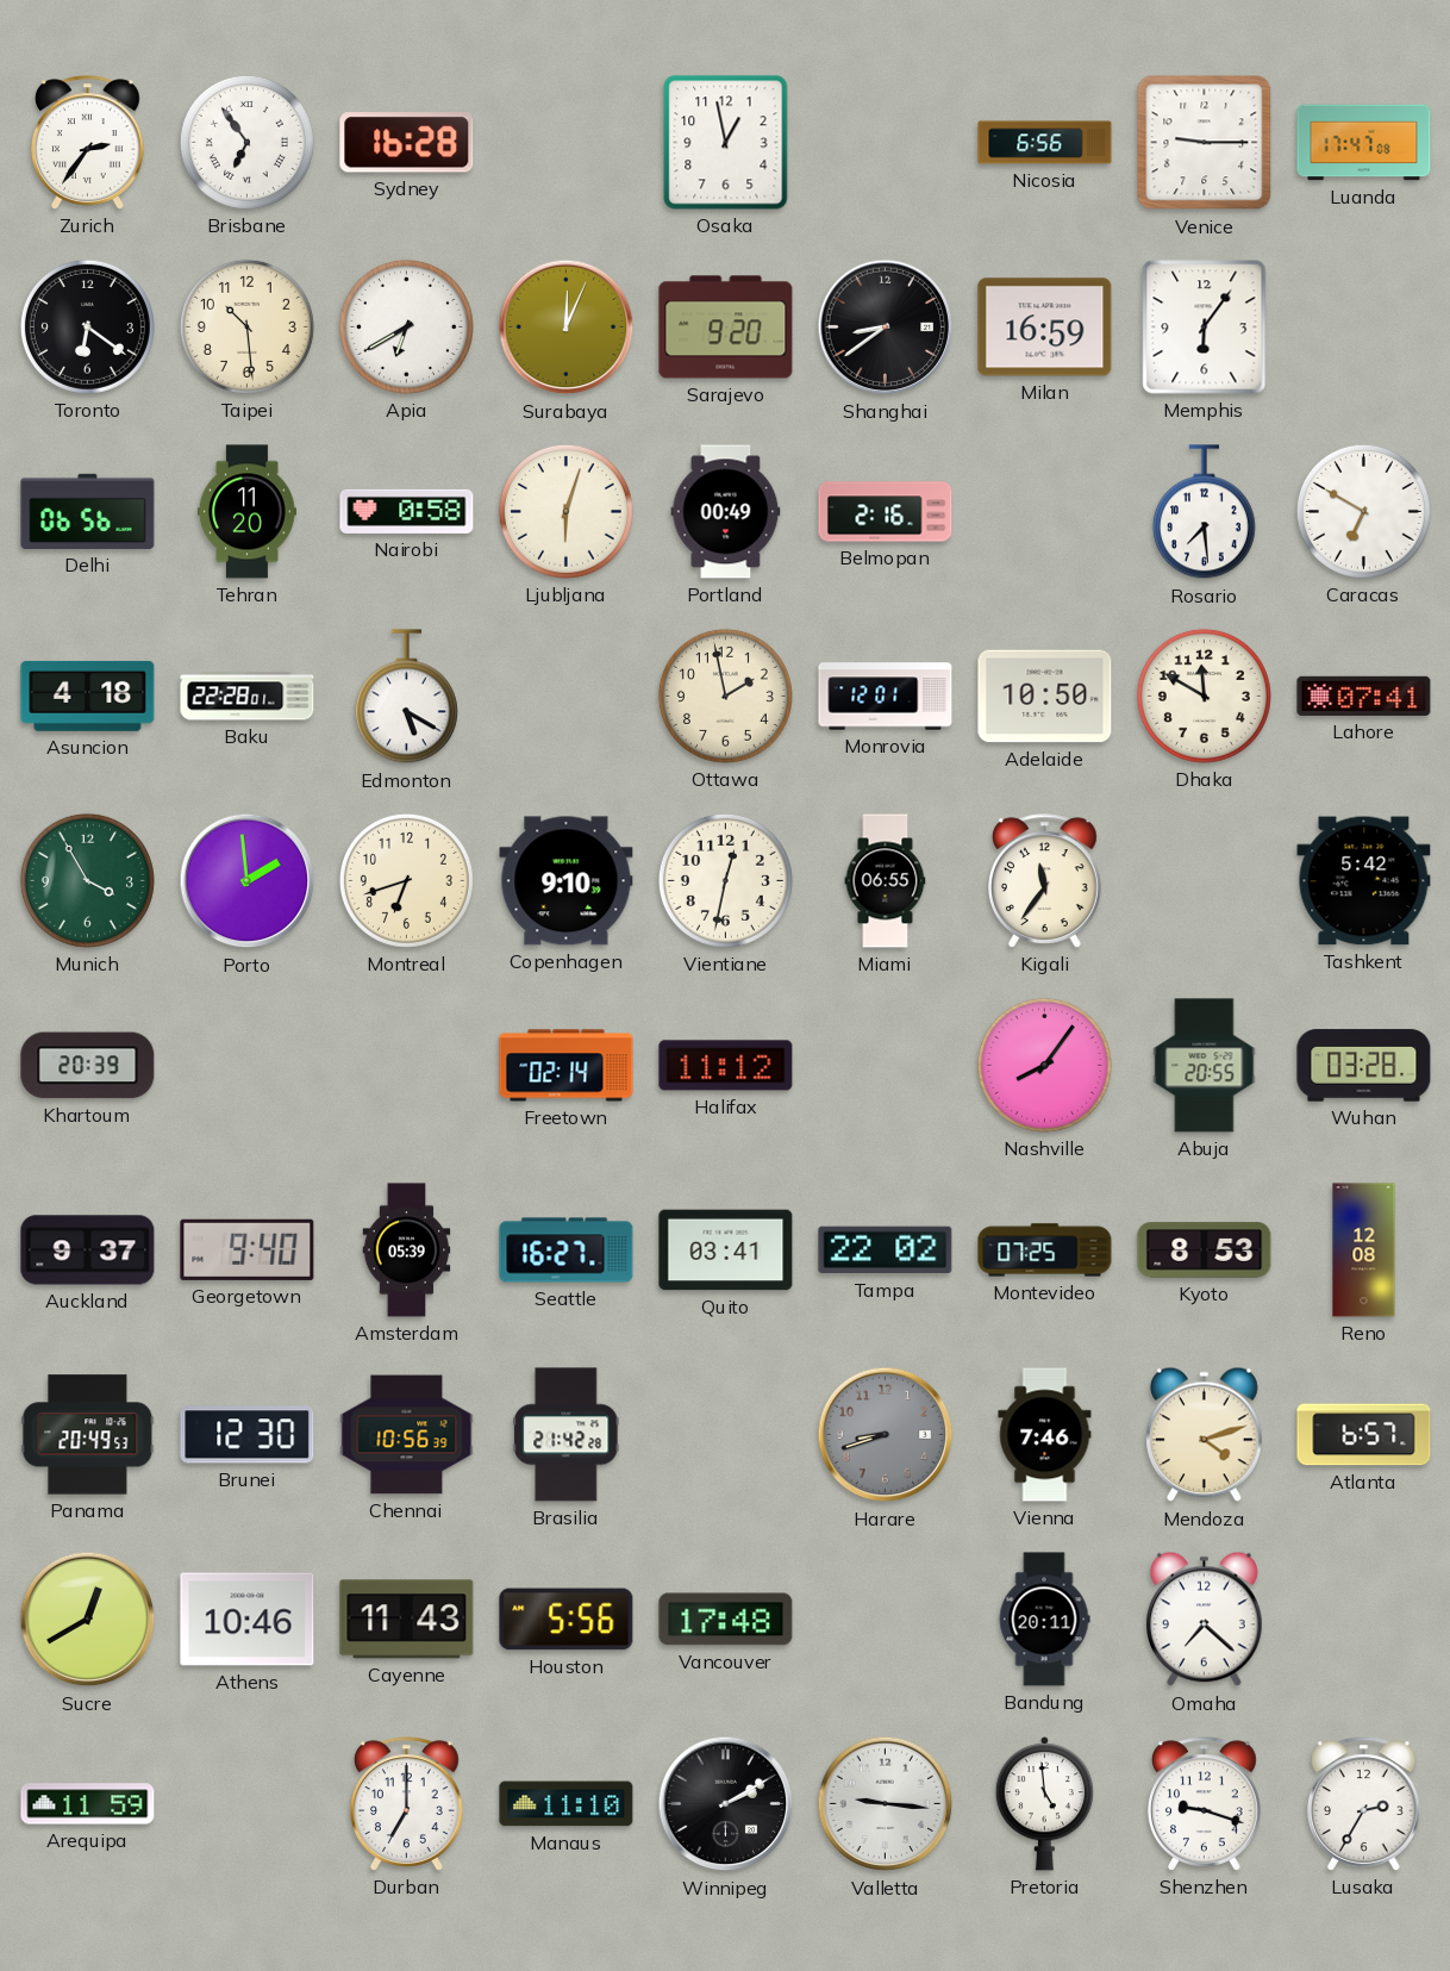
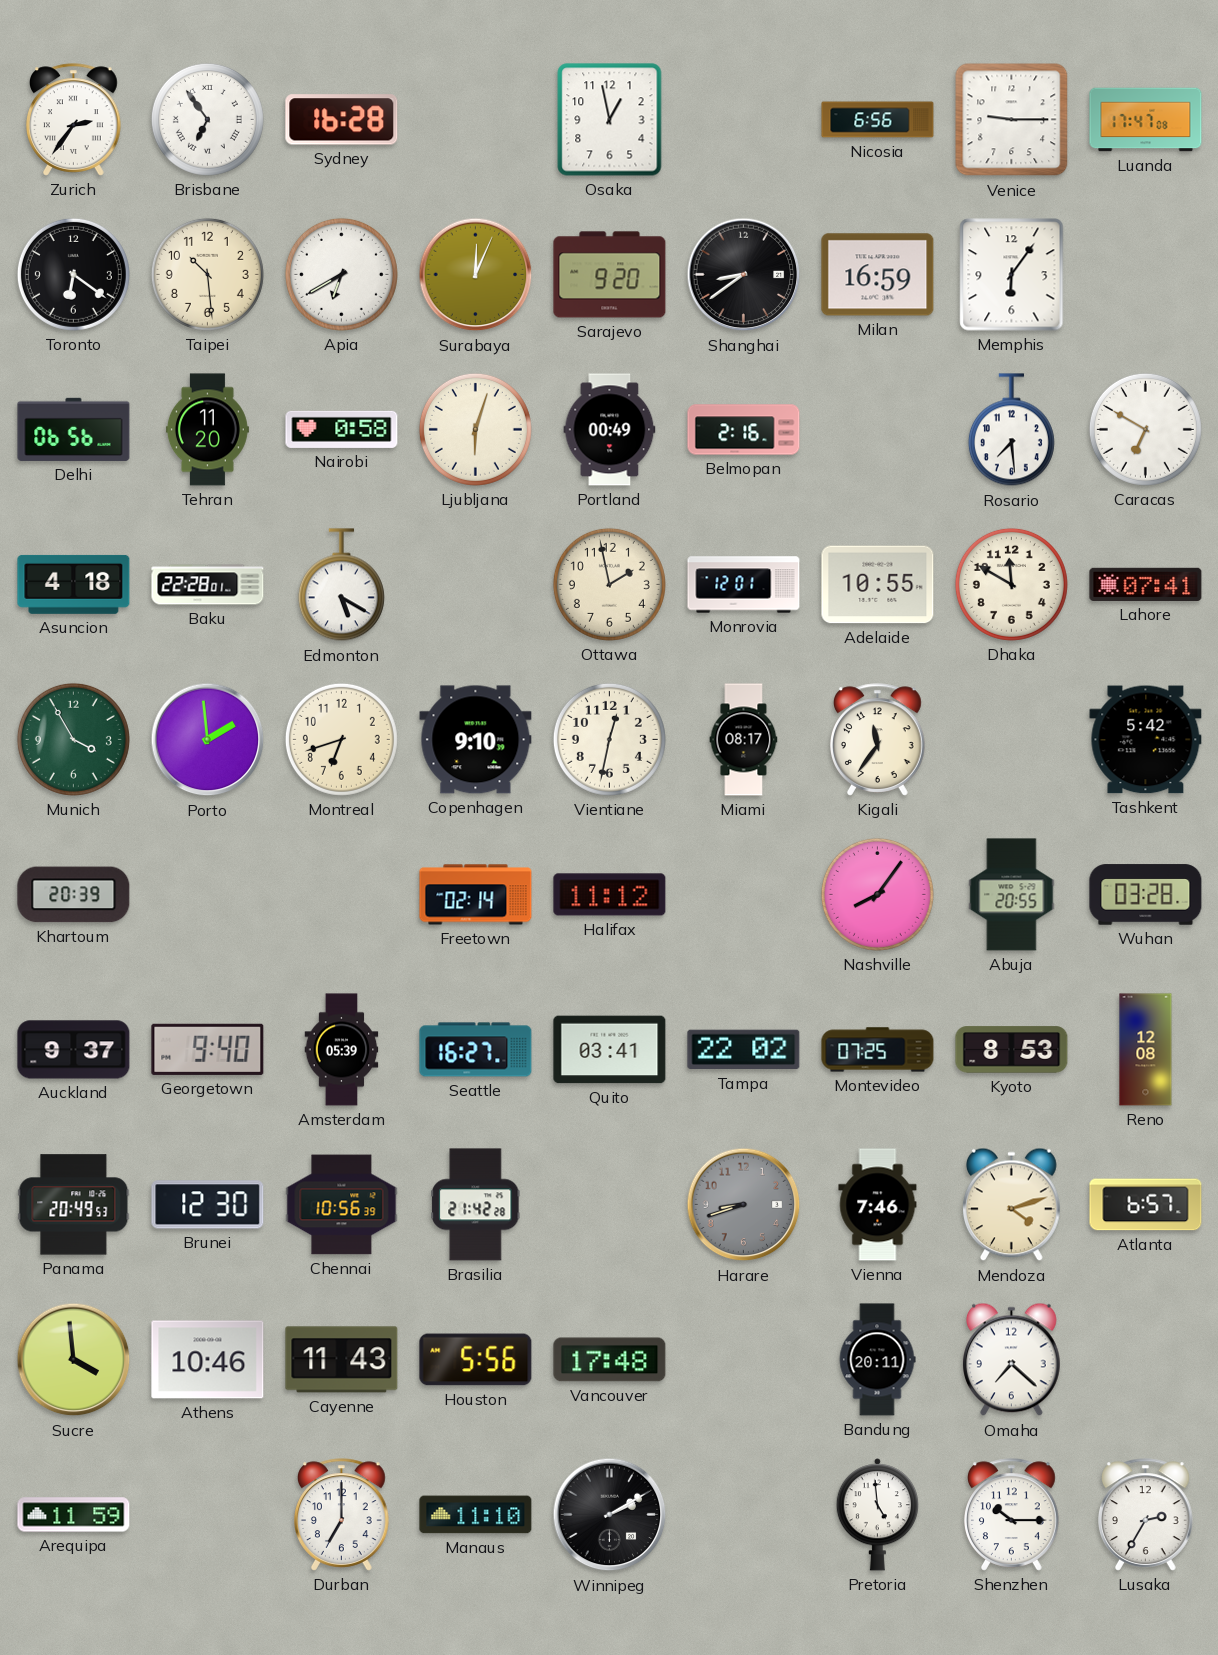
Adelaide: 10:50 -> 10:55
Miami: 06:55 -> 08:17
Sucre: 12:40 -> 3:59
Valletta: 9:16 -> none
Shenzhen: 9:18 -> 10:15
